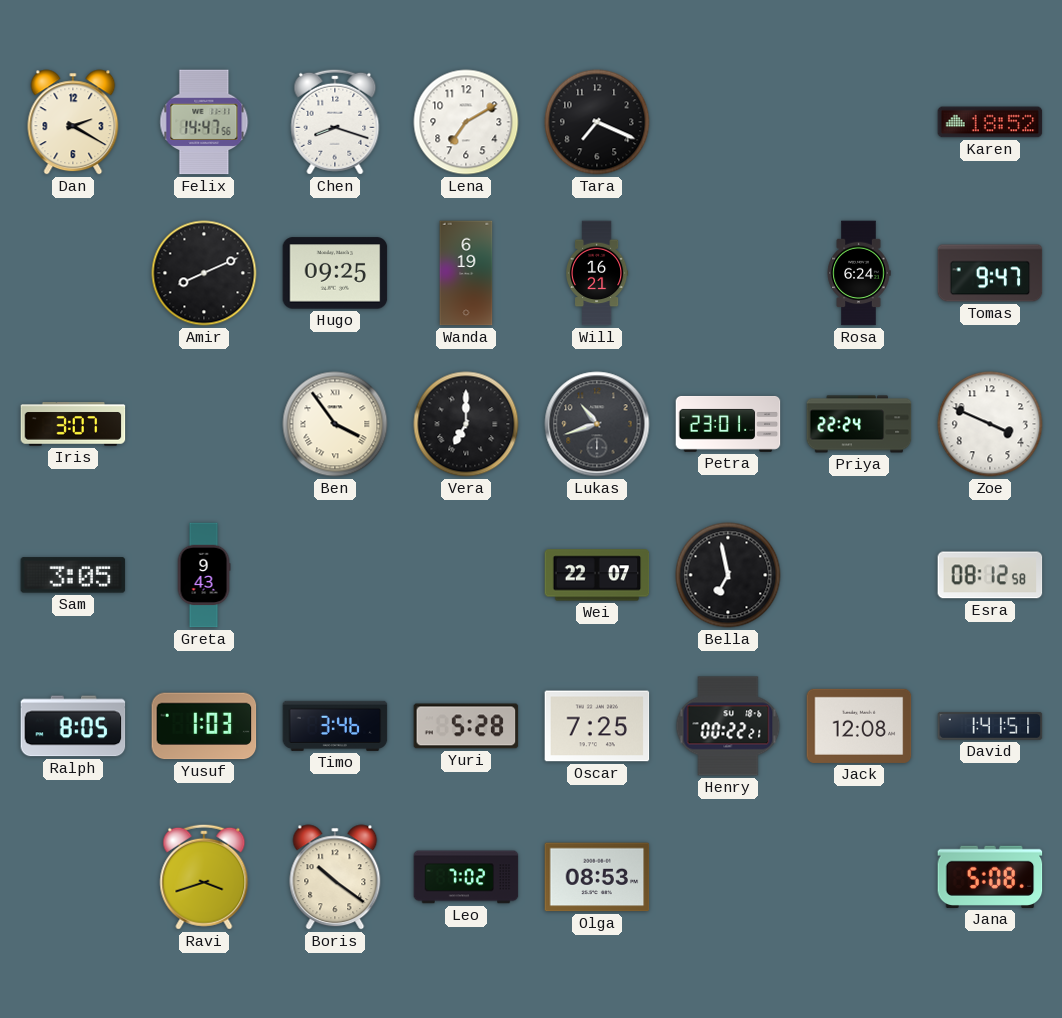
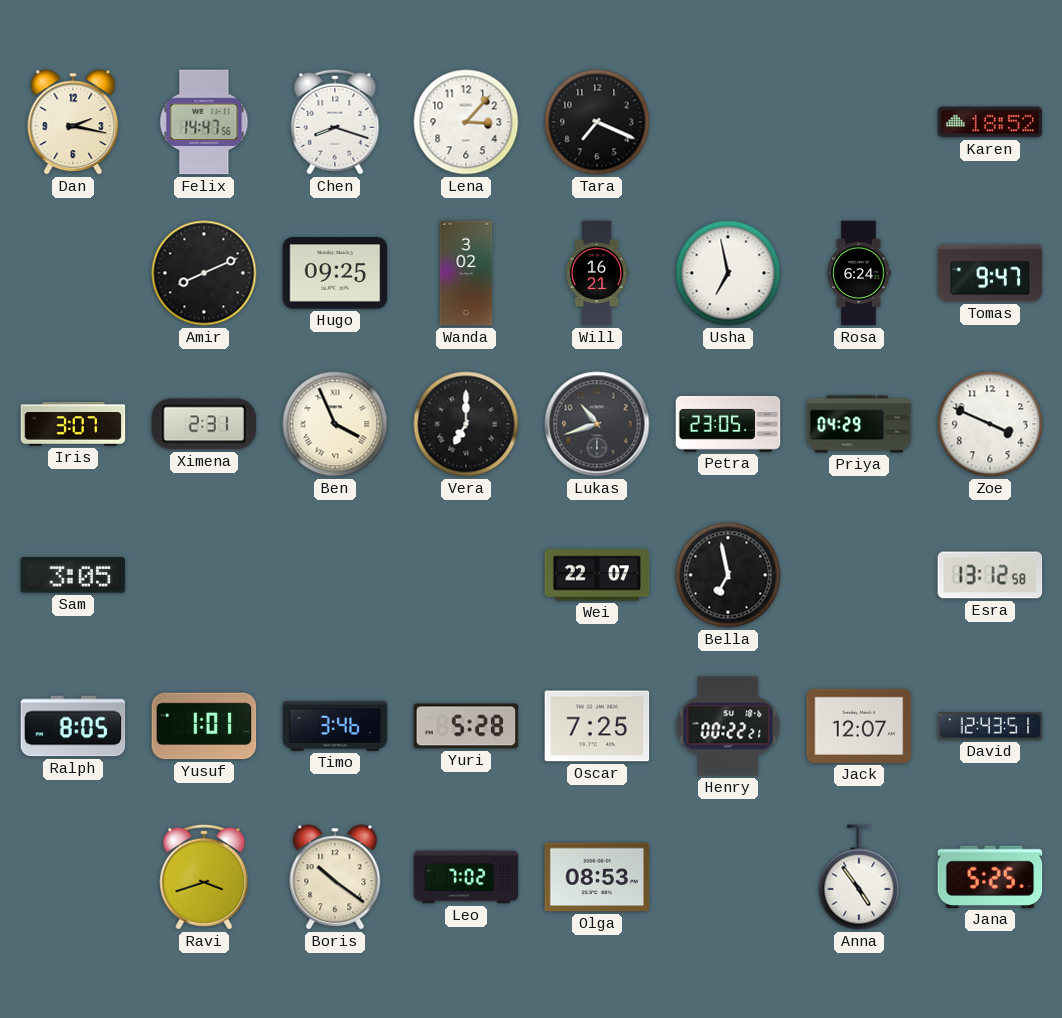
Dan: 2:20 -> 2:17
Lena: 7:10 -> 3:07
Wanda: 6:19 -> 3:02
Usha: none -> 6:58
Ximena: none -> 2:31
Ben: 3:54 -> 3:56
Petra: 23:01 -> 23:05
Priya: 22:24 -> 04:29
Greta: 9:43 -> none
Esra: 08:12 -> 13:12
Yusuf: 1:03 -> 1:01
Jack: 12:08 -> 12:07
David: 1:41 -> 12:43
Anna: none -> 4:54
Jana: 5:08 -> 5:25
